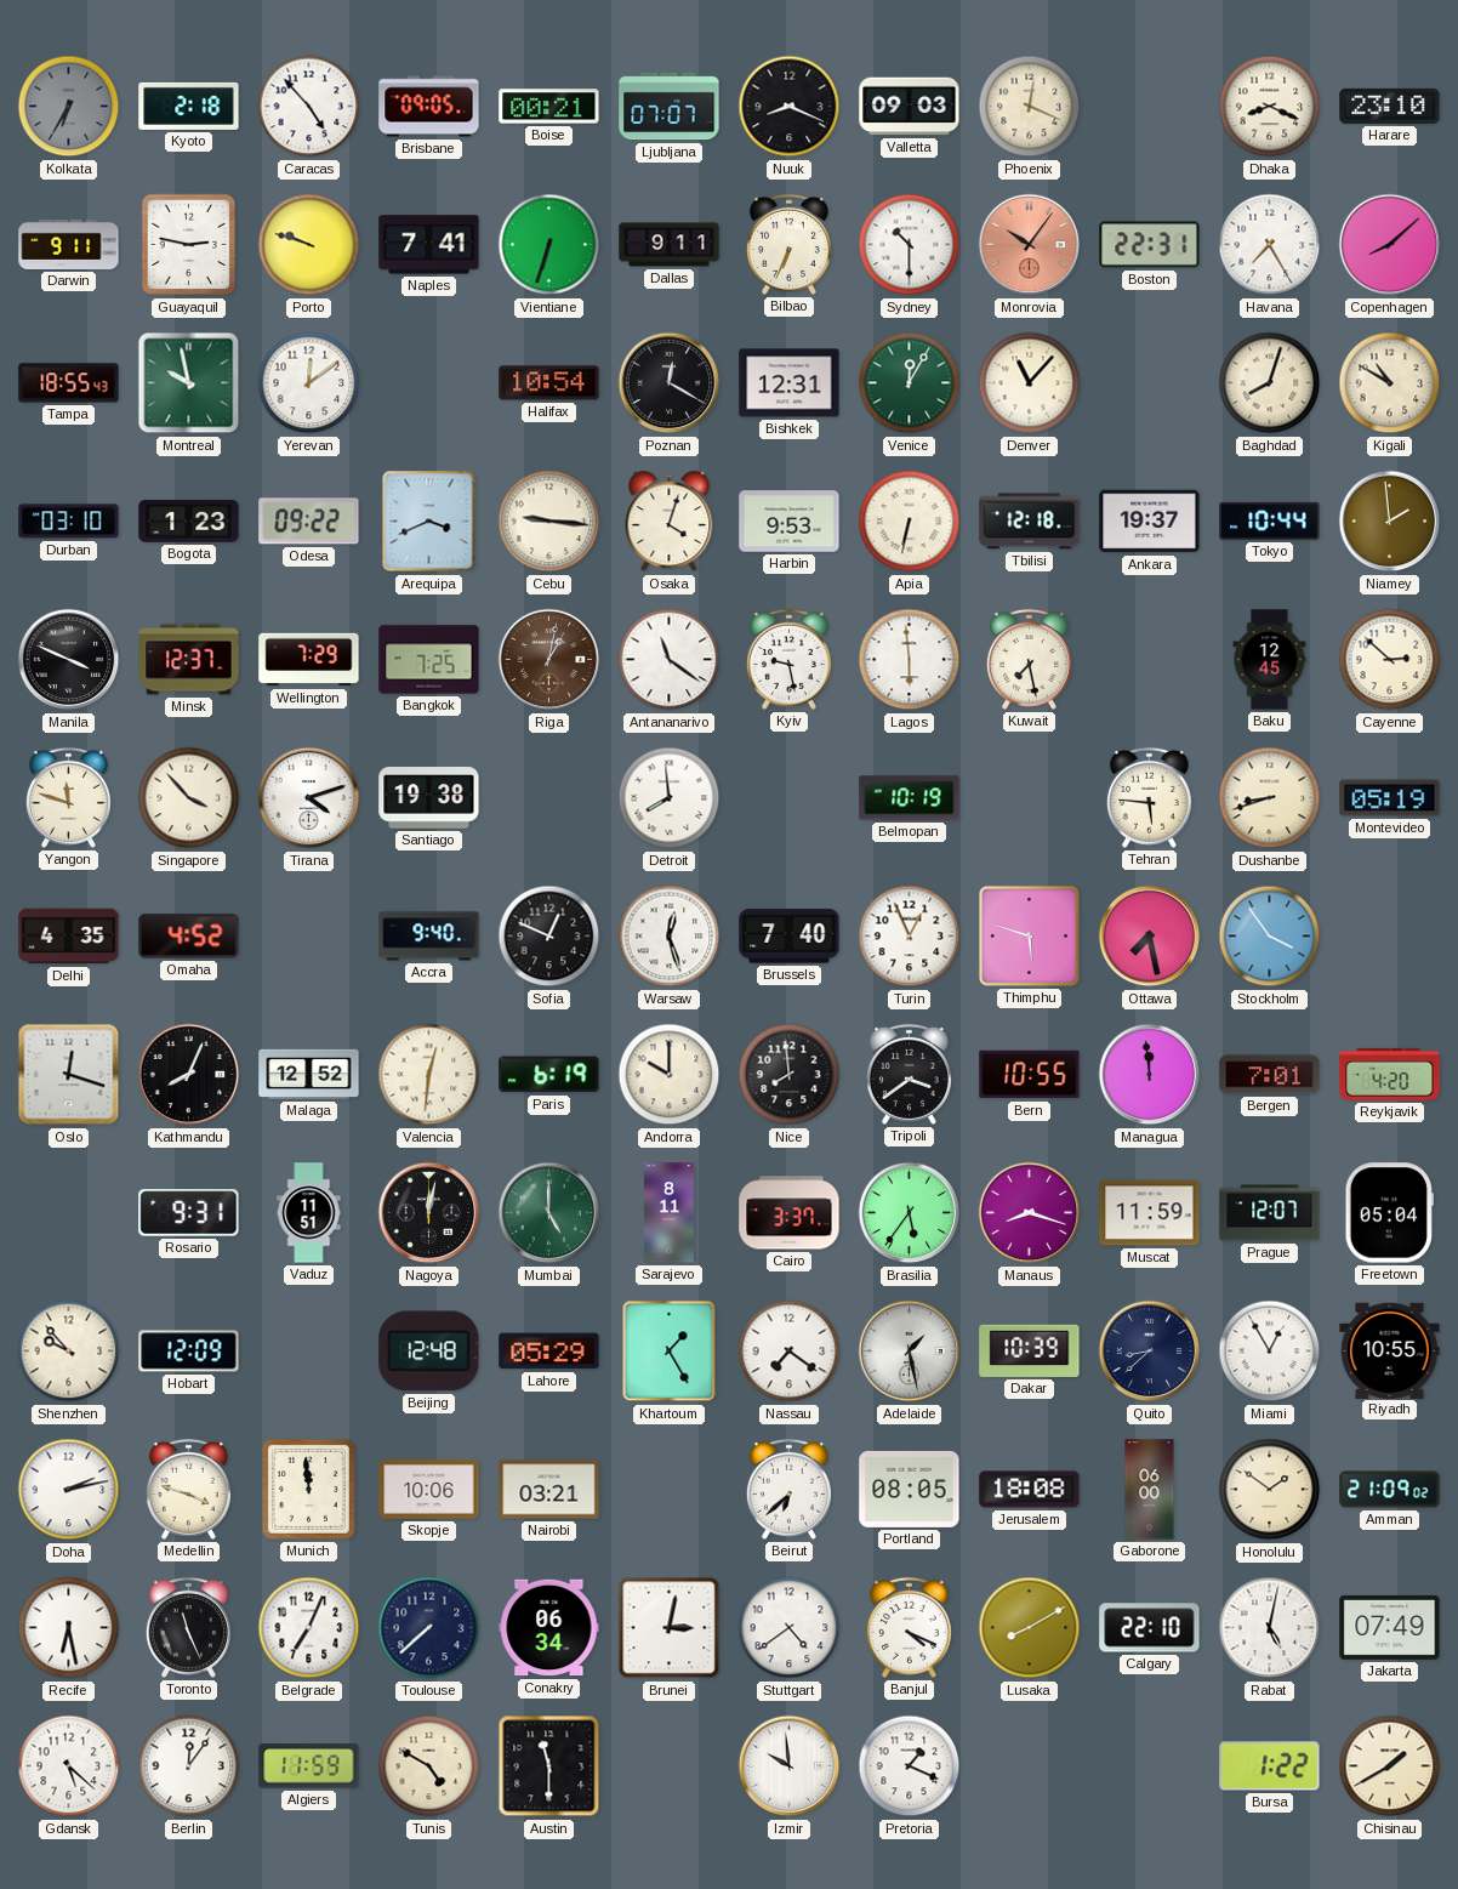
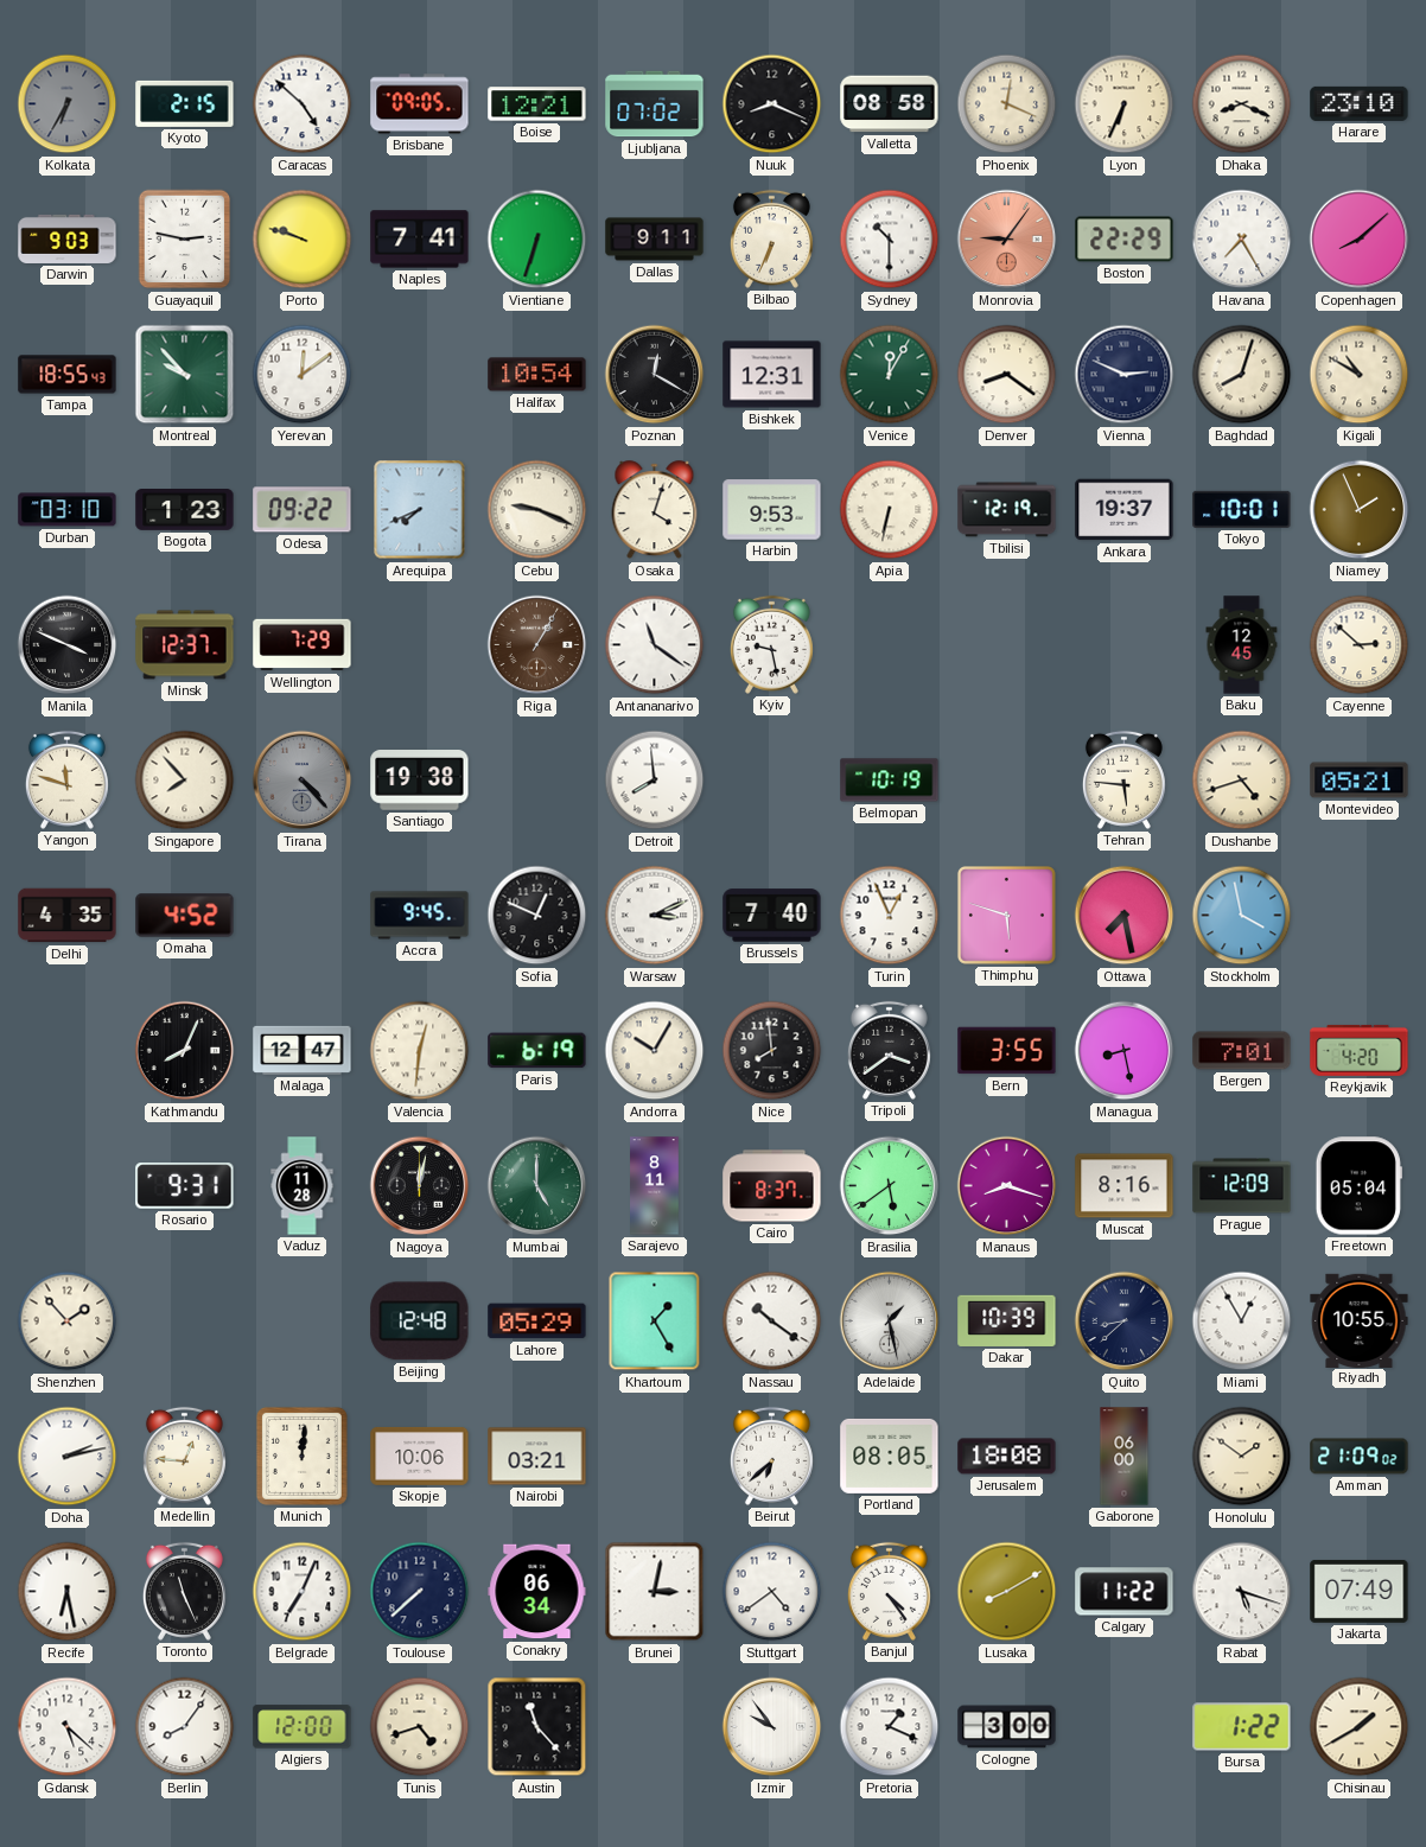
Kyoto: 2:18 -> 2:15
Caracas: 4:53 -> 4:52
Boise: 00:21 -> 12:21
Ljubljana: 07:07 -> 07:02
Valletta: 09:03 -> 08:58
Lyon: none -> 6:34
Darwin: 9:11 -> 9:03
Monrovia: 10:06 -> 9:06
Boston: 22:31 -> 22:29
Montreal: 9:58 -> 9:53
Denver: 11:07 -> 8:21
Vienna: none -> 2:49
Arequipa: 3:41 -> 7:41
Cebu: 9:16 -> 9:19
Tbilisi: 12:18 -> 12:19
Tokyo: 10:44 -> 10:01
Niamey: 1:59 -> 1:56
Bangkok: 7:25 -> none
Riga: 1:02 -> 1:05
Lagos: 5:59 -> none
Kuwait: 7:28 -> none
Singapore: 3:53 -> 7:53
Tirana: 4:12 -> 4:23
Tirana dial: white -> grey
Dushanbe: 8:42 -> 4:42
Montevideo: 05:19 -> 05:21
Accra: 9:40 -> 9:45
Warsaw: 12:27 -> 3:11
Stockholm: 3:54 -> 3:58
Oslo: 12:18 -> none
Malaga: 12:52 -> 12:47
Andorra: 10:00 -> 10:05
Bern: 10:55 -> 3:55
Managua: 11:59 -> 8:28
Vaduz: 11:51 -> 11:28
Cairo: 3:37 -> 8:37
Brasilia: 5:36 -> 5:39
Muscat: 11:59 -> 8:16
Prague: 12:07 -> 12:09
Shenzhen: 9:53 -> 1:53
Hobart: 12:09 -> none
Nassau: 7:21 -> 10:21
Medellin: 3:48 -> 12:46
Munich: 11:59 -> 12:01
Banjul: 4:19 -> 4:24
Calgary: 22:10 -> 11:22
Rabat: 5:02 -> 5:18
Berlin: 12:06 -> 8:06
Algiers: 11:59 -> 12:00
Tunis: 4:50 -> 4:42
Austin: 11:30 -> 11:23
Izmir: 9:59 -> 9:54
Cologne: none -> 3:00
